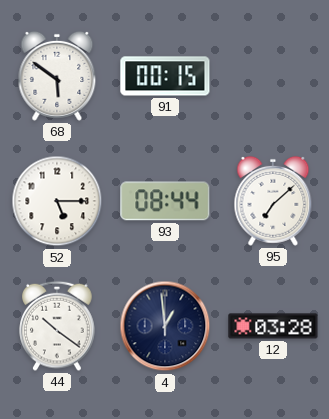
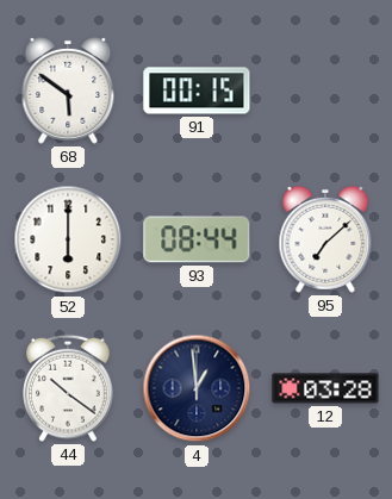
52: 5:15 -> 6:00
